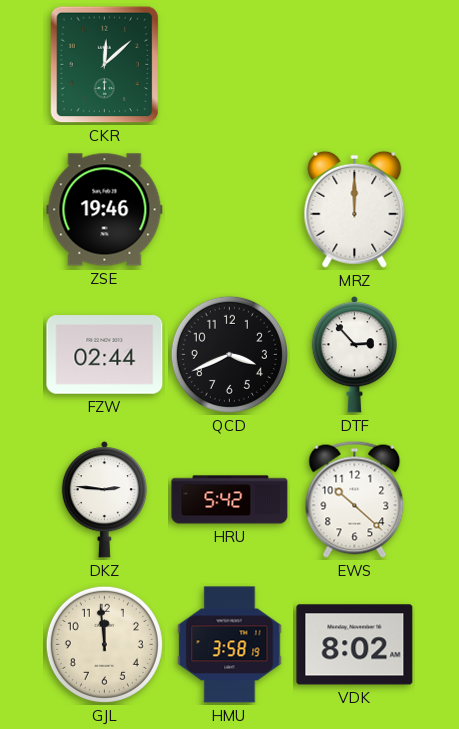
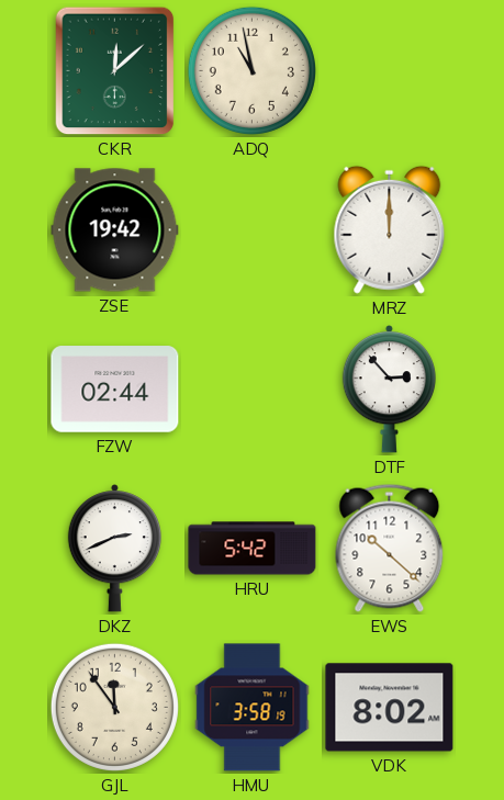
ADQ: none -> 10:58
ZSE: 19:46 -> 19:42
QCD: 3:41 -> none
DKZ: 2:46 -> 2:41
GJL: 11:59 -> 11:54
